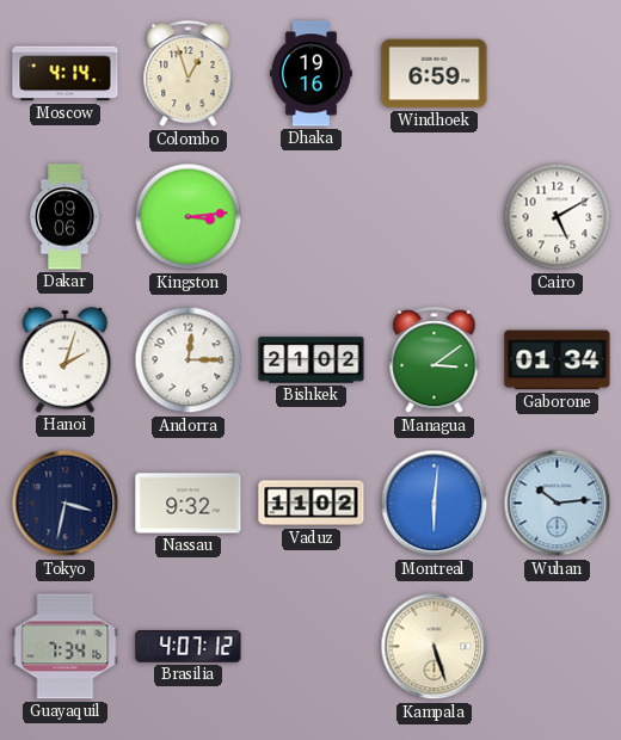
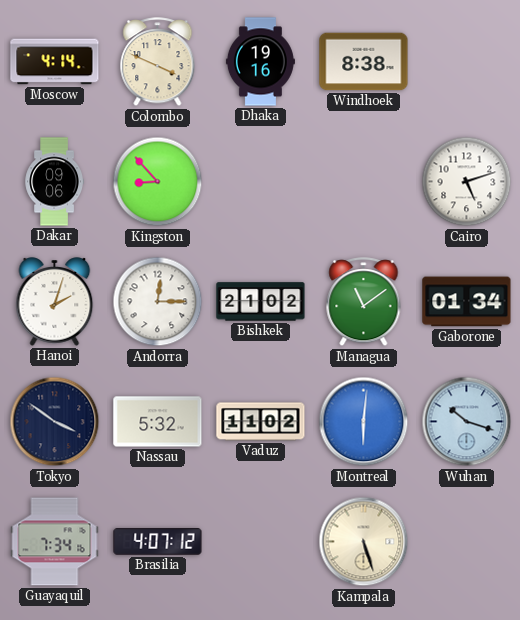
Colombo: 12:57 -> 3:49
Windhoek: 6:59 -> 8:38
Kingston: 3:14 -> 8:53
Cairo: 5:10 -> 5:12
Managua: 3:09 -> 11:09
Tokyo: 3:32 -> 3:51
Nassau: 9:32 -> 5:32
Wuhan: 10:14 -> 10:18
